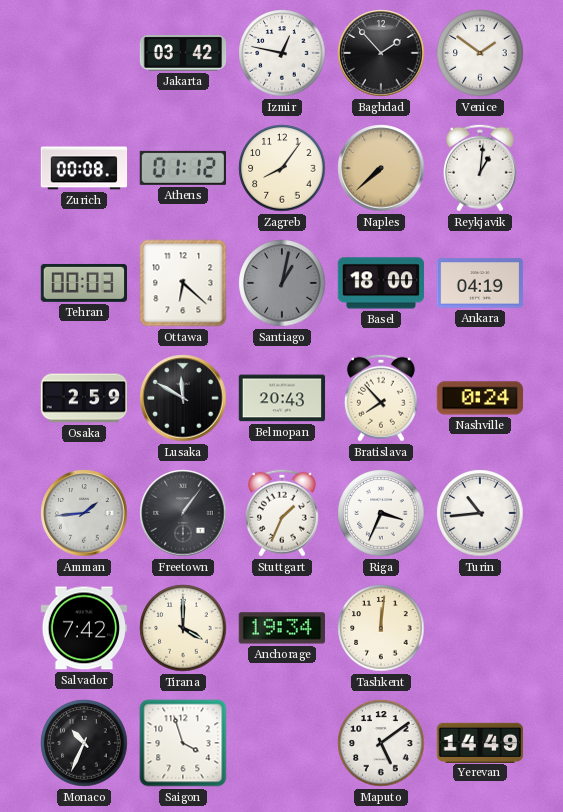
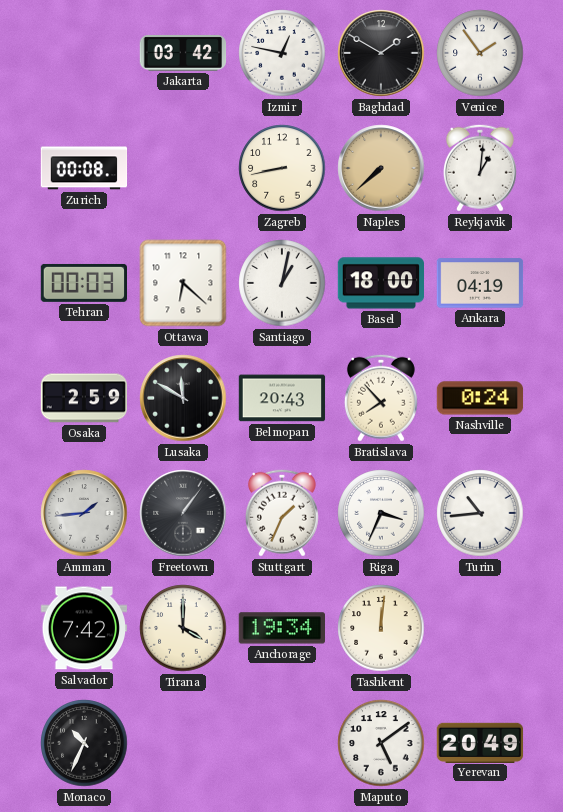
Baghdad: 1:53 -> 1:50
Venice: 1:51 -> 1:54
Athens: 01:12 -> none
Zagreb: 8:06 -> 8:43
Santiago dial: grey -> white
Saigon: 3:57 -> none
Yerevan: 14:49 -> 20:49
